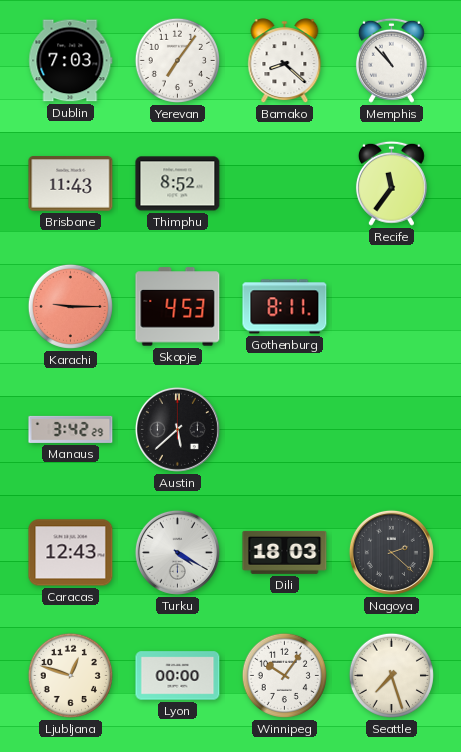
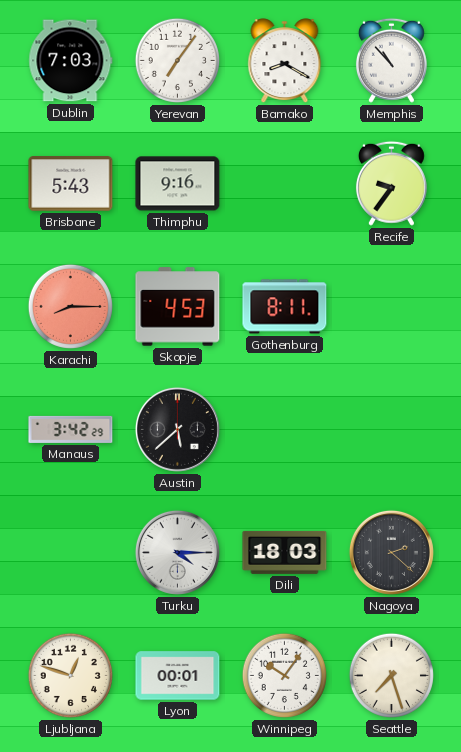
Bamako: 8:22 -> 8:20
Brisbane: 11:43 -> 5:43
Thimphu: 8:52 -> 9:16
Recife: 11:36 -> 9:36
Karachi: 9:15 -> 8:15
Caracas: 12:43 -> none
Turku: 4:20 -> 4:15
Lyon: 00:00 -> 00:01
